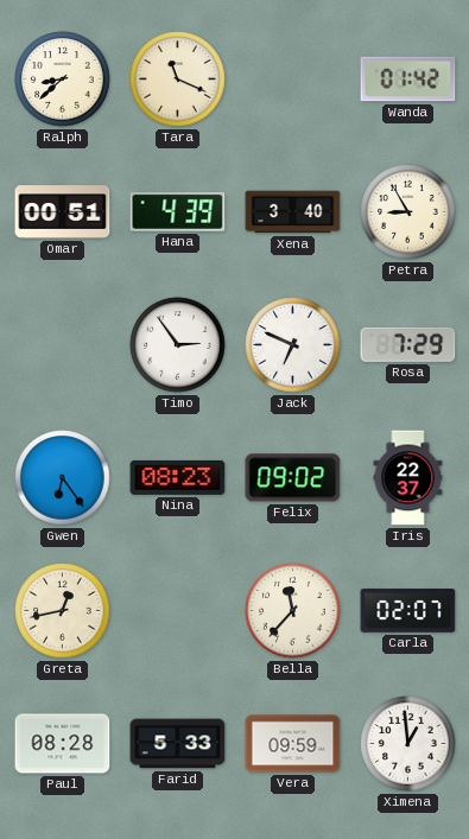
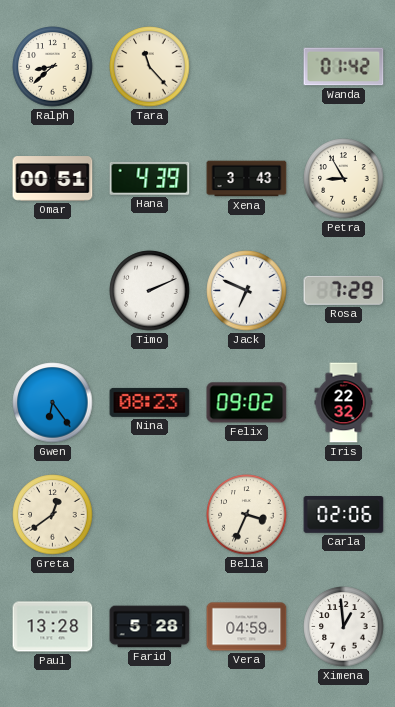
Tara: 11:19 -> 11:23
Xena: 3:40 -> 3:43
Timo: 2:54 -> 2:11
Iris: 22:37 -> 22:32
Greta: 12:43 -> 12:39
Bella: 11:37 -> 3:34
Carla: 02:07 -> 02:06
Paul: 08:28 -> 13:28
Farid: 5:33 -> 5:28
Vera: 09:59 -> 04:59
